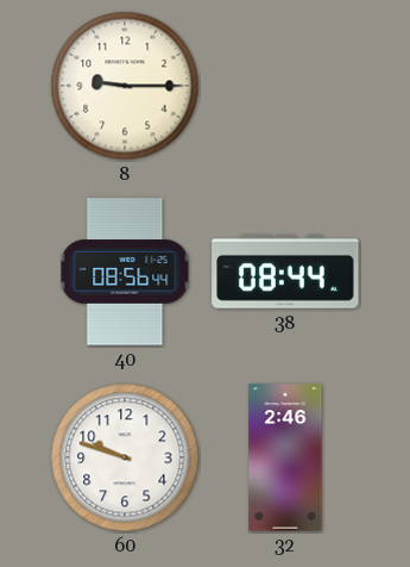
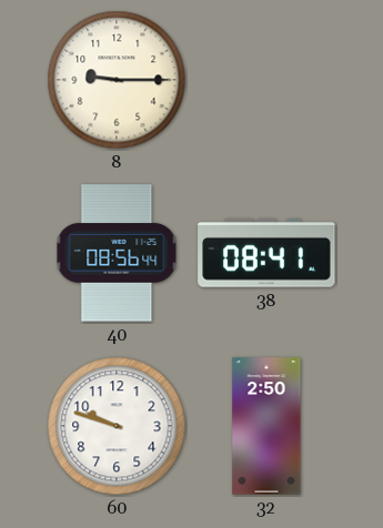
38: 08:44 -> 08:41
32: 2:46 -> 2:50
